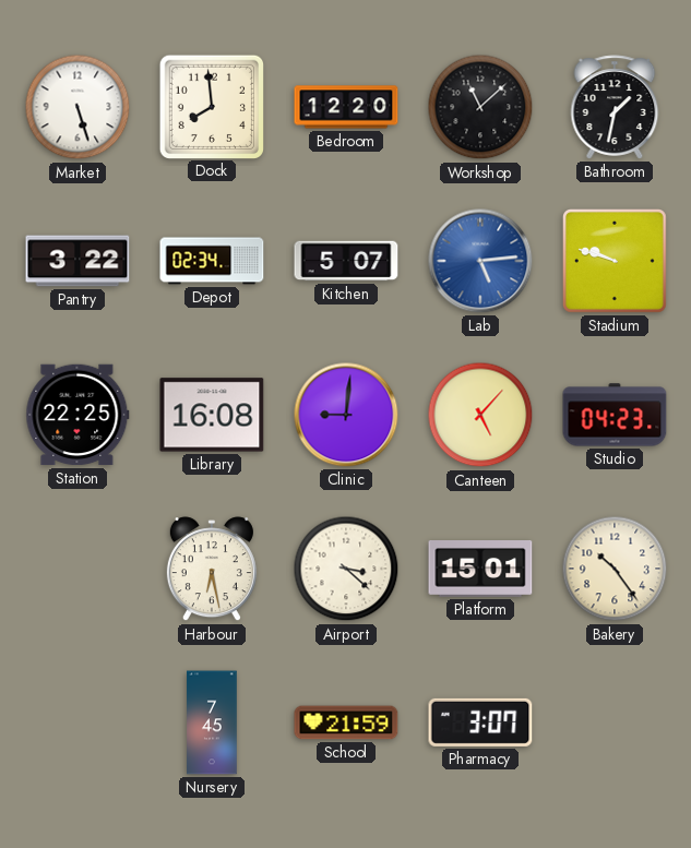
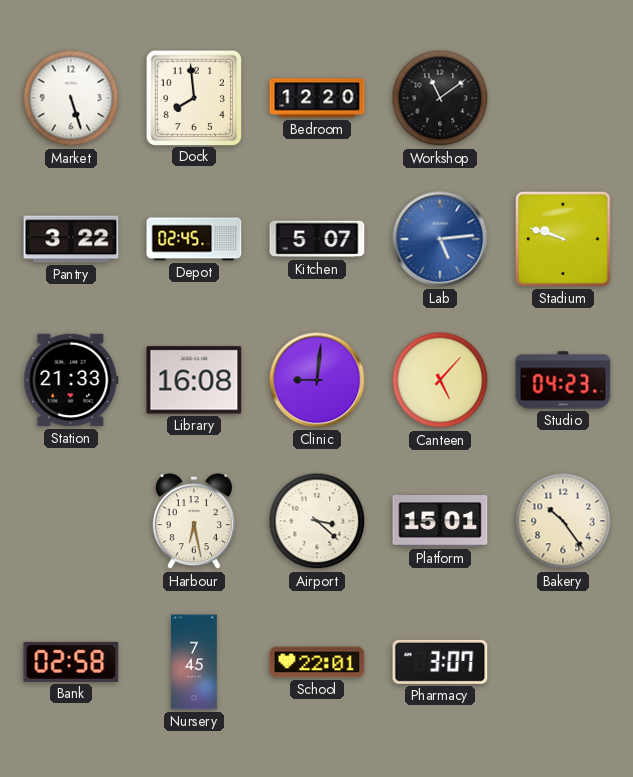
Workshop: 11:08 -> 11:09
Bathroom: 1:32 -> none
Depot: 02:34 -> 02:45
Station: 22:25 -> 21:33
Bank: none -> 02:58
School: 21:59 -> 22:01
